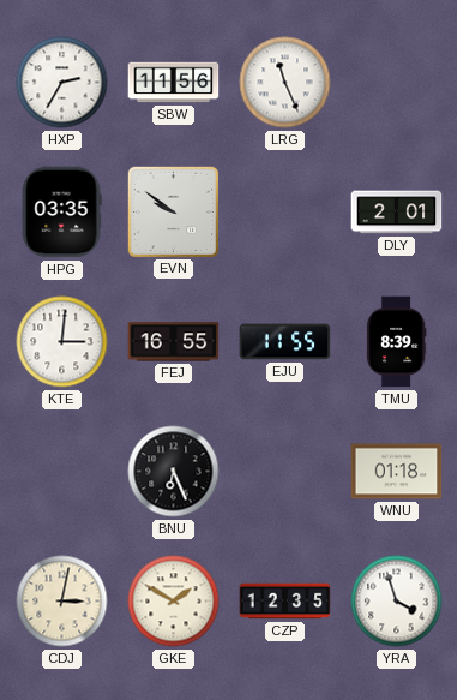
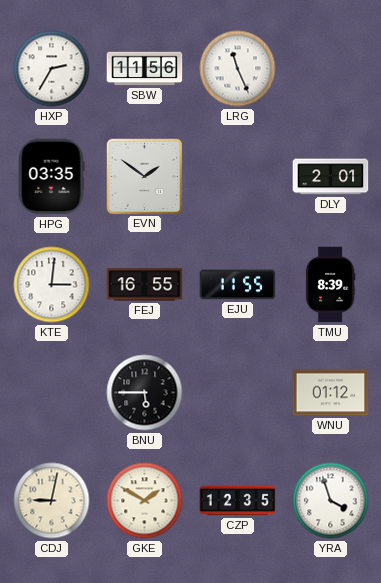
EVN: 9:51 -> 1:51
BNU: 6:26 -> 5:45
WNU: 01:18 -> 01:12
CDJ: 3:02 -> 9:02
